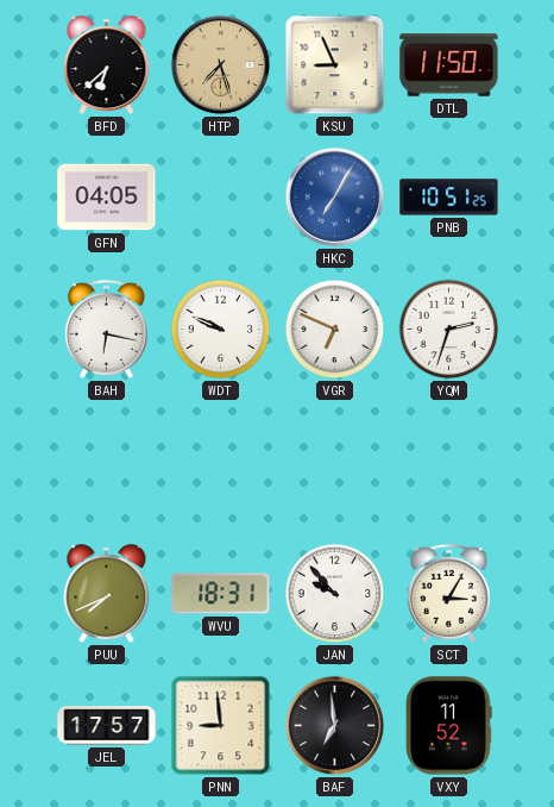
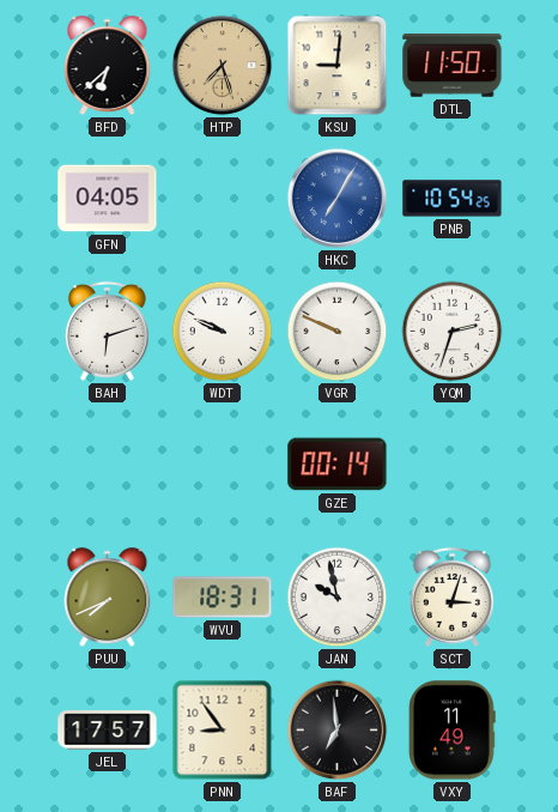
KSU: 8:56 -> 9:01
PNB: 10:51 -> 10:54
BAH: 6:17 -> 6:12
VGR: 6:49 -> 9:49
GZE: none -> 00:14
JAN: 9:53 -> 9:58
SCT: 3:05 -> 3:03
PNN: 8:59 -> 8:54
VXY: 11:52 -> 11:49
